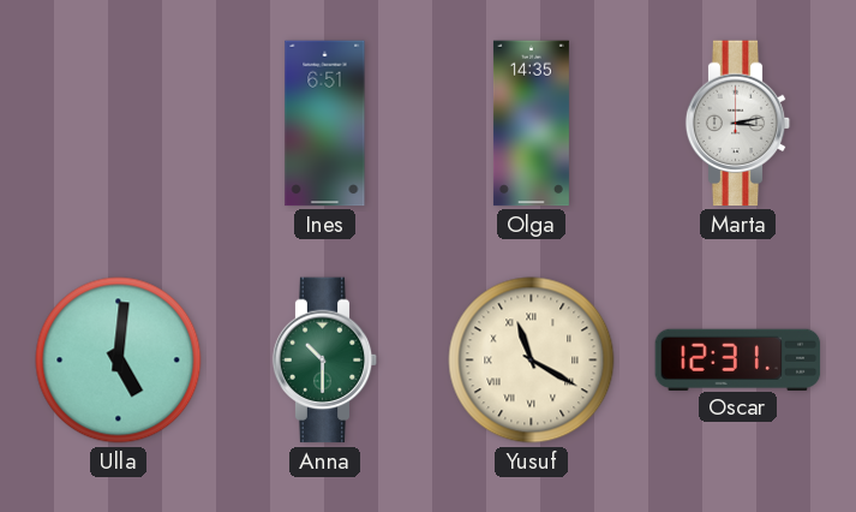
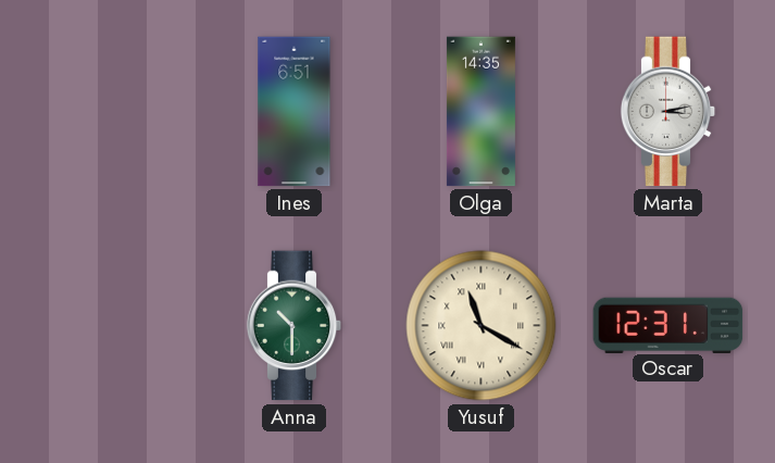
Ulla: 5:01 -> none
